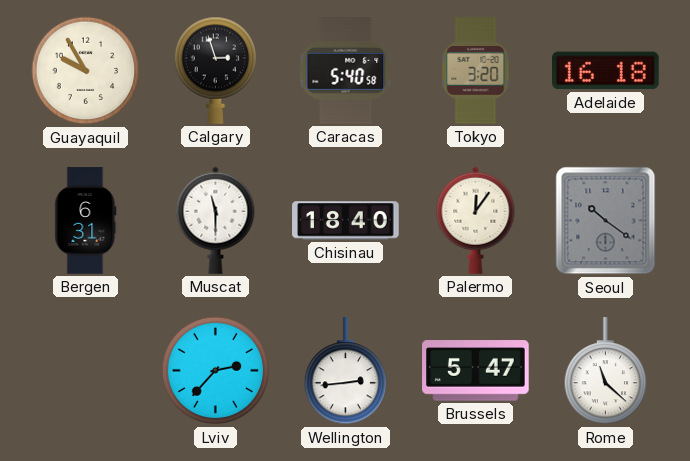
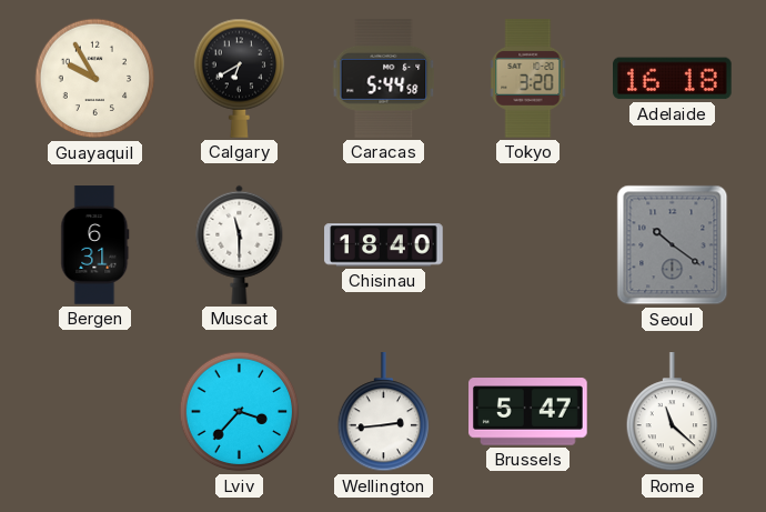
Calgary: 2:57 -> 6:40
Caracas: 5:40 -> 5:44
Palermo: 12:06 -> none
Lviv: 2:37 -> 3:37
